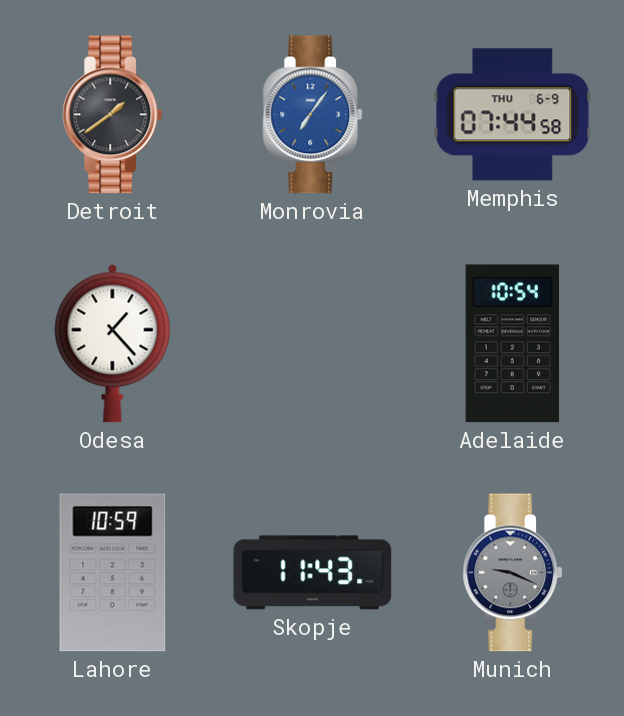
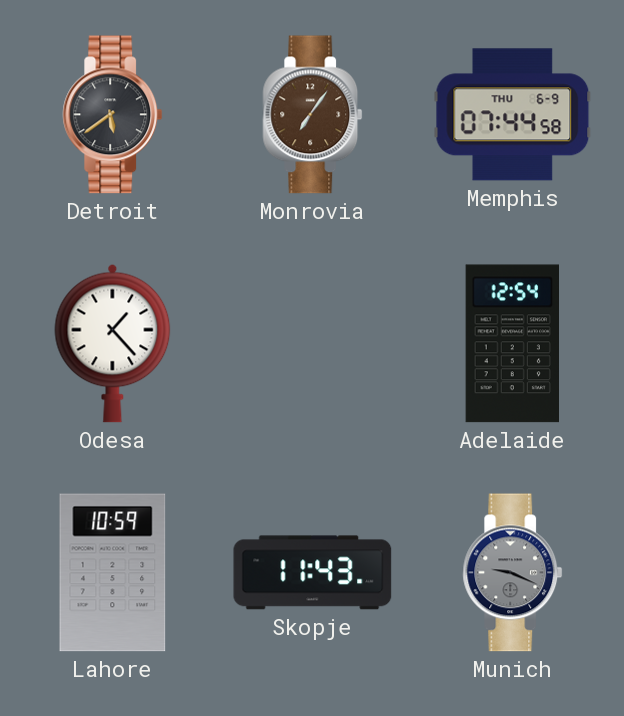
Detroit: 1:39 -> 5:39
Monrovia dial: blue -> brown
Adelaide: 10:54 -> 12:54
